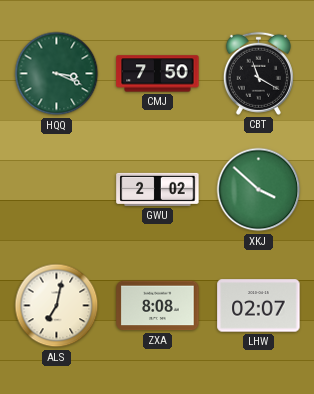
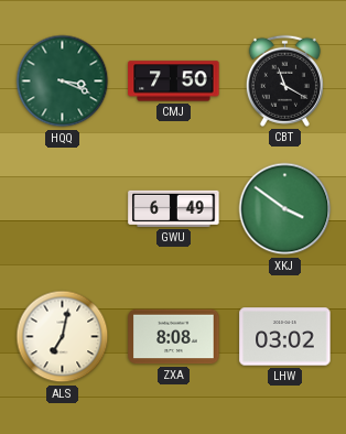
GWU: 2:02 -> 6:49
XKJ: 3:52 -> 3:51
LHW: 02:07 -> 03:02
